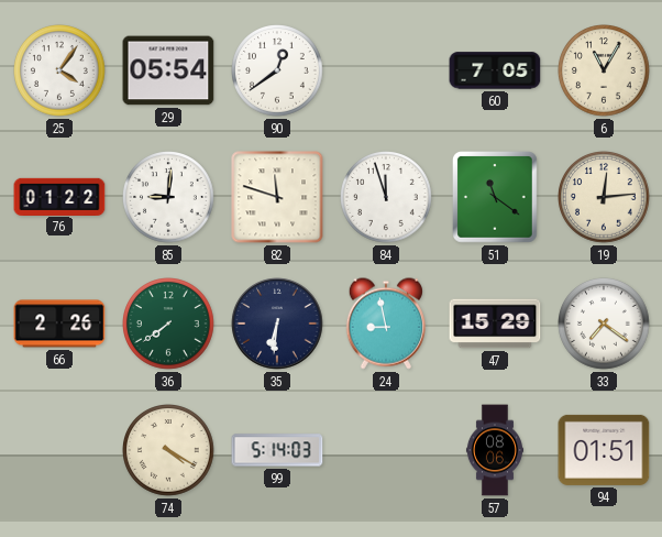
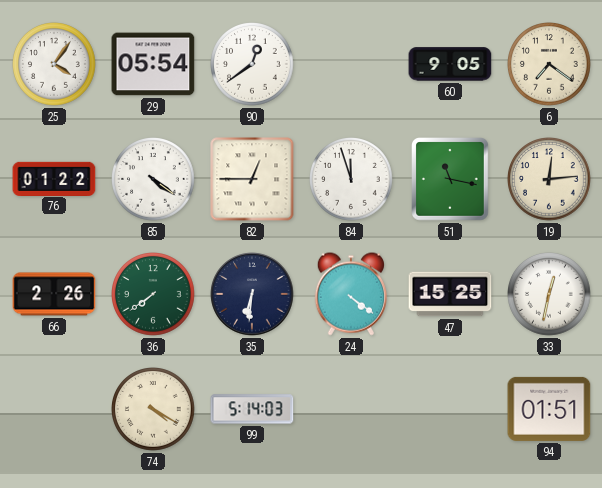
60: 7:05 -> 9:05
6: 11:05 -> 7:21
85: 9:01 -> 4:21
82: 11:48 -> 12:45
51: 11:21 -> 11:17
24: 8:58 -> 4:21
47: 15:29 -> 15:25
33: 7:21 -> 12:32
57: 08:06 -> none
